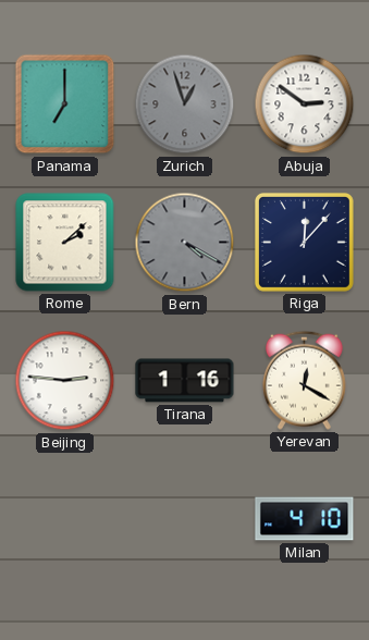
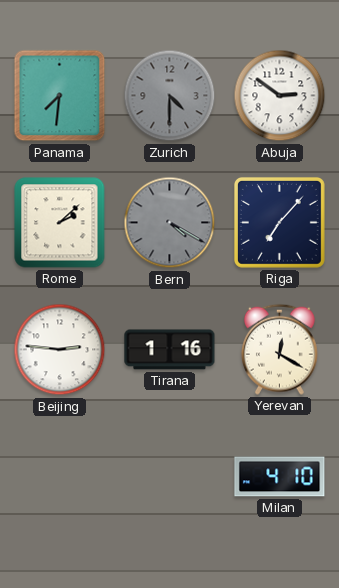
Panama: 7:00 -> 7:31
Zurich: 12:57 -> 4:30
Riga: 12:07 -> 7:07
